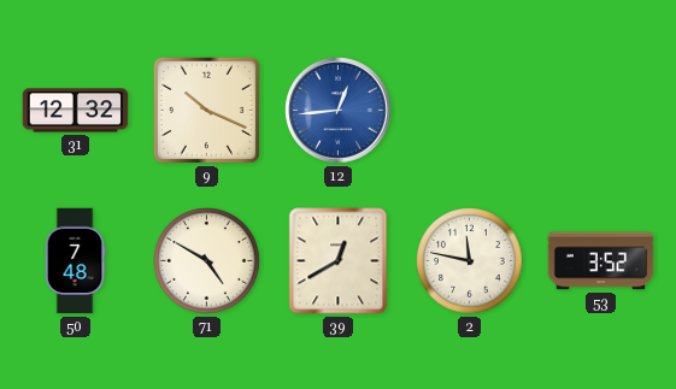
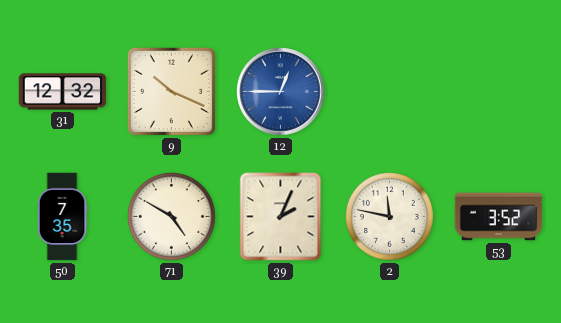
12: 12:44 -> 12:45
50: 7:48 -> 7:35
39: 12:40 -> 2:04
